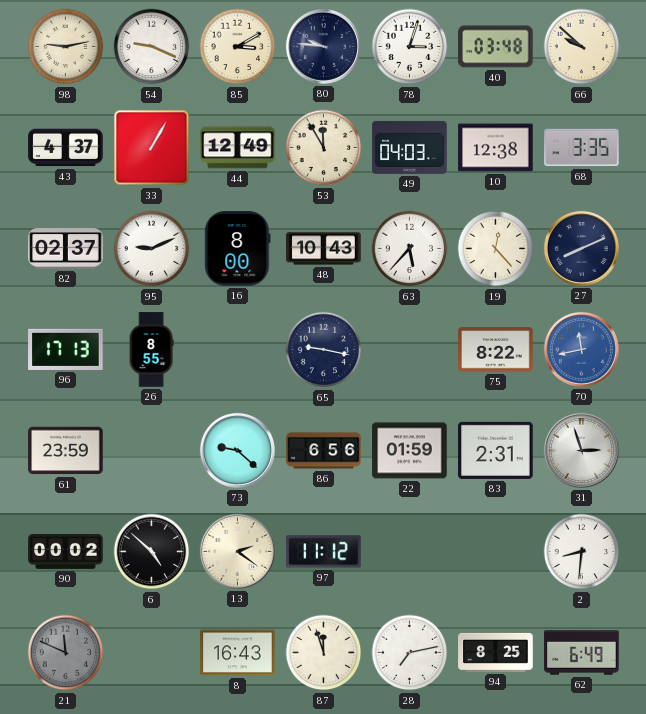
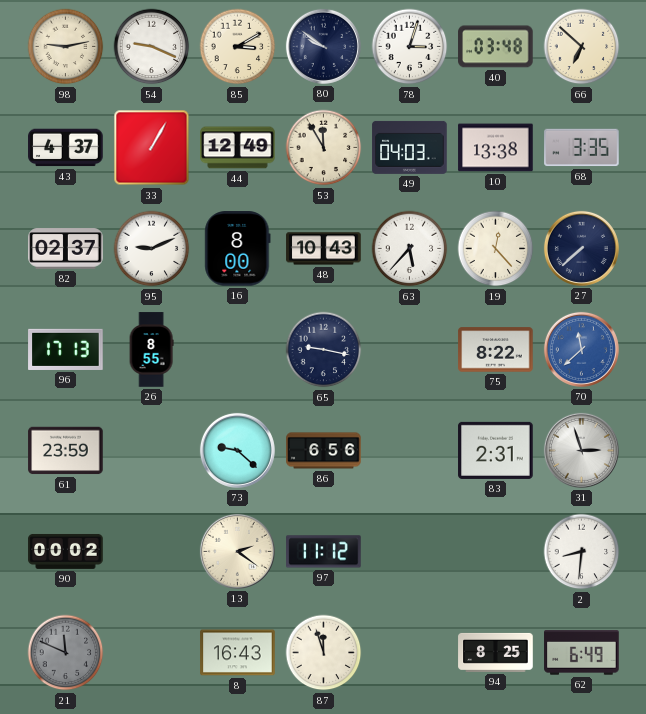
80: 9:46 -> 9:51
66: 9:52 -> 6:52
10: 12:38 -> 13:38
27: 8:11 -> 7:38
70: 11:43 -> 11:38
22: 01:59 -> none
6: 4:52 -> none
28: 7:13 -> none
